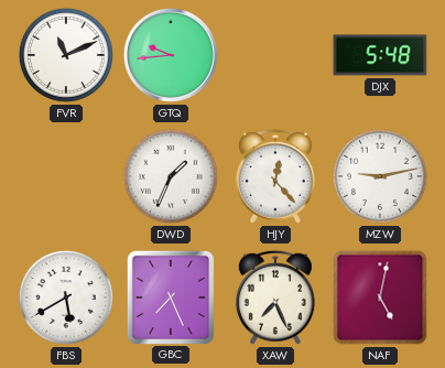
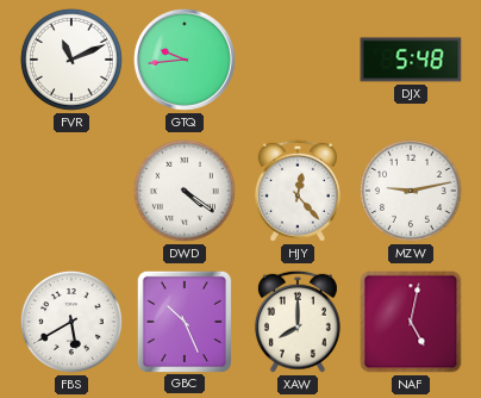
DWD: 1:34 -> 4:21
GBC: 7:26 -> 10:26
XAW: 7:26 -> 8:00
